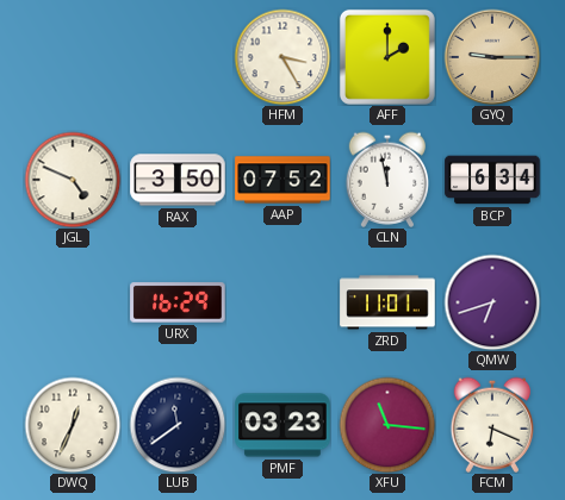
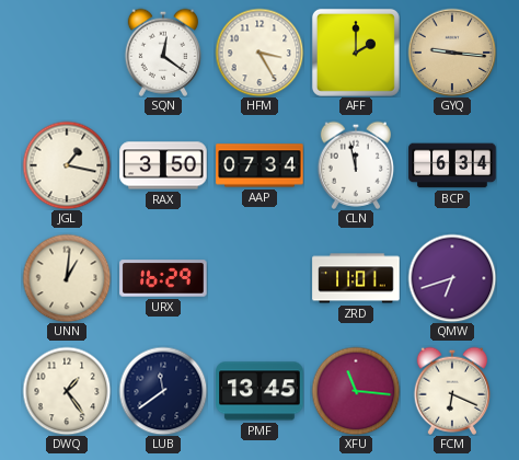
SQN: none -> 12:21
GYQ: 9:15 -> 9:16
JGL: 4:49 -> 1:17
AAP: 07:52 -> 07:34
UNN: none -> 1:01
DWQ: 12:34 -> 1:24
PMF: 03:23 -> 13:45
